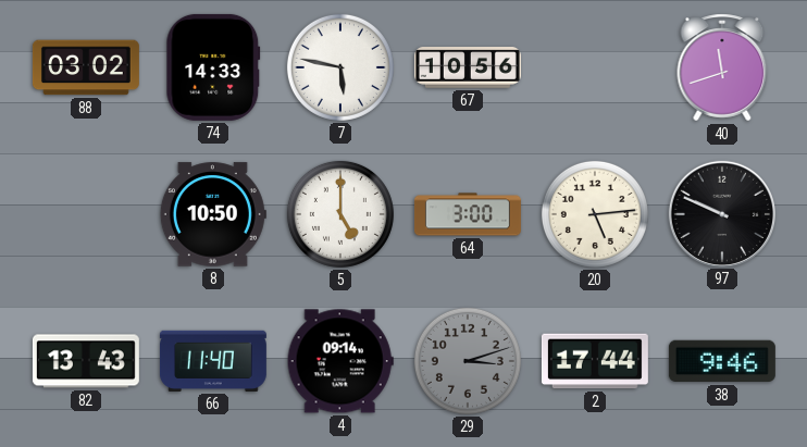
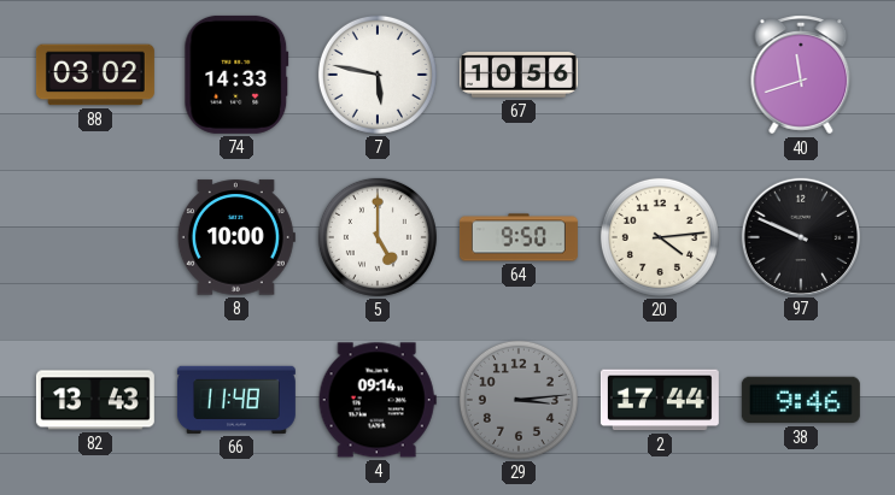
8: 10:50 -> 10:00
64: 3:00 -> 9:50
20: 5:14 -> 4:14
66: 11:40 -> 11:48
29: 3:12 -> 3:14
